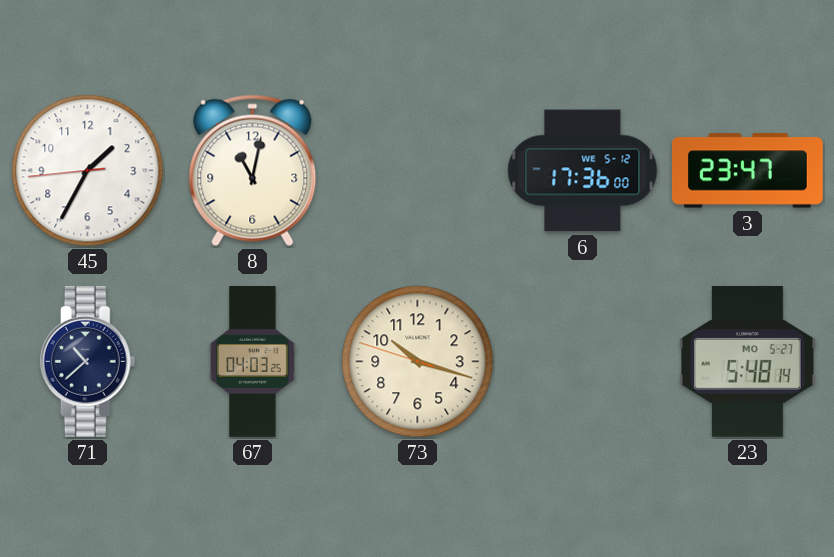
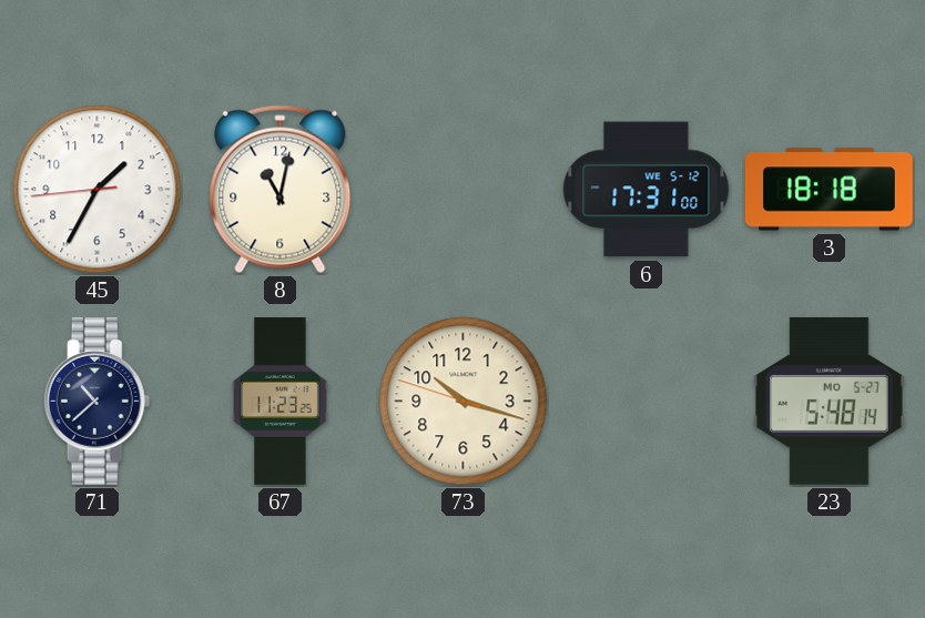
6: 17:36 -> 17:31
3: 23:47 -> 18:18
67: 04:03 -> 11:23
